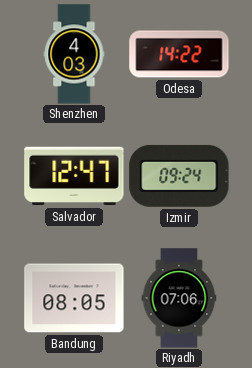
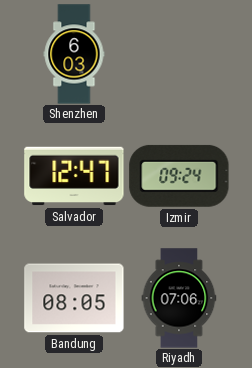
Shenzhen: 4:03 -> 6:03
Odesa: 14:22 -> none
